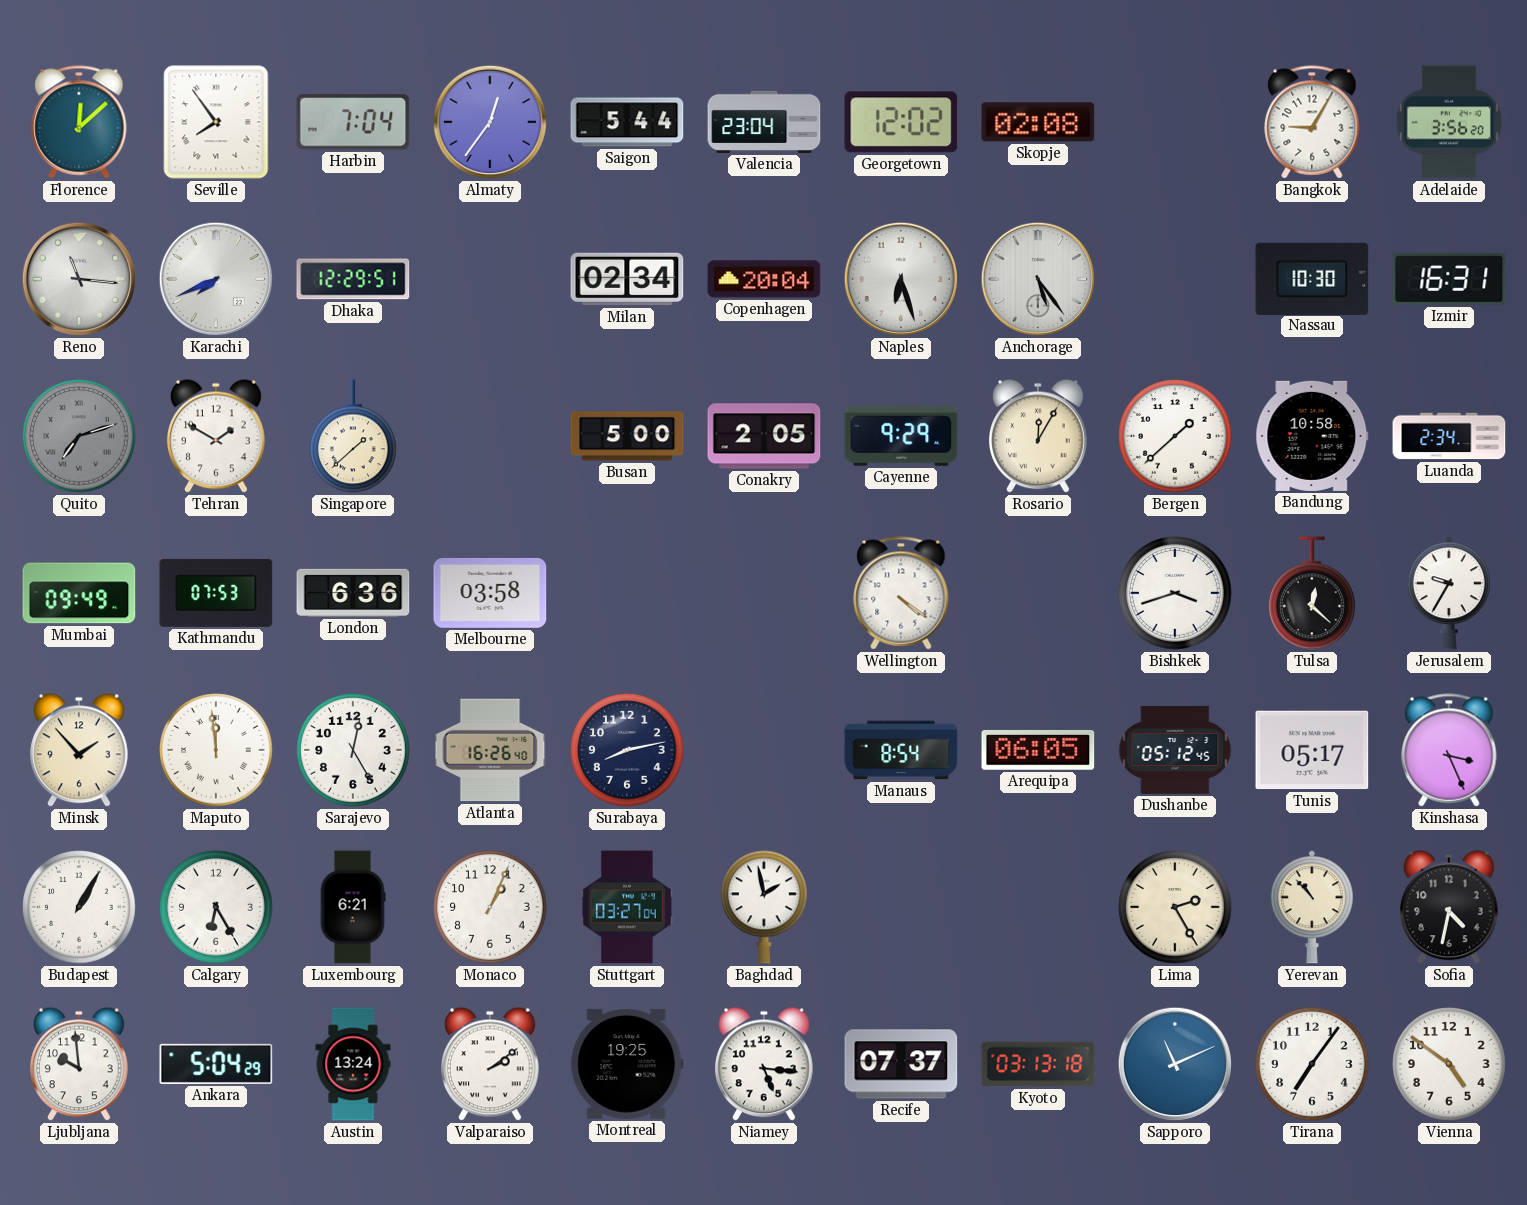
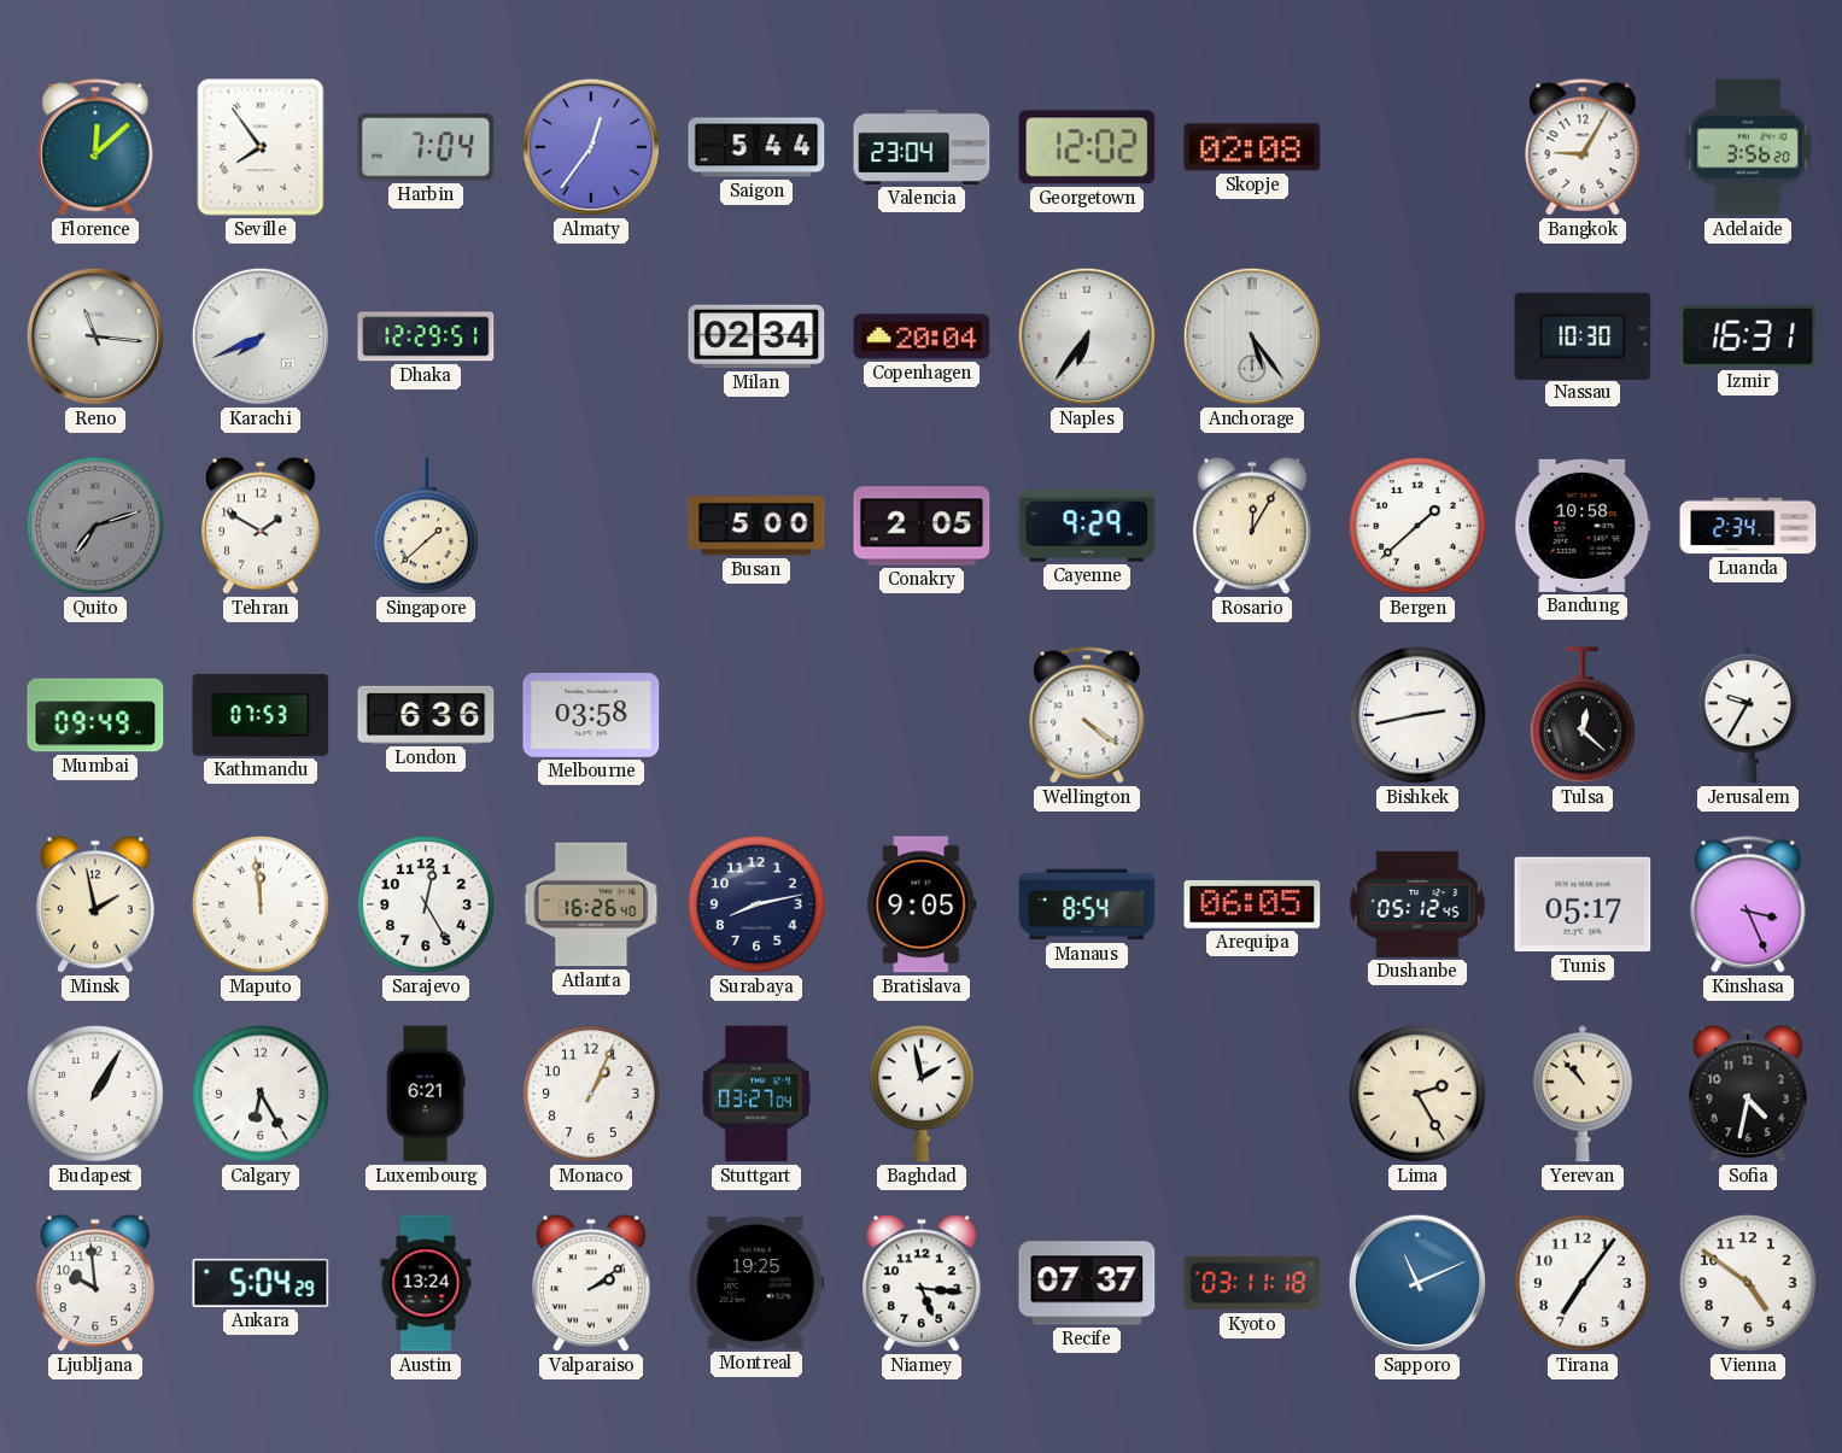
Naples: 6:27 -> 6:36
Bishkek: 3:42 -> 2:43
Minsk: 1:53 -> 1:58
Bratislava: none -> 9:05
Kyoto: 03:13 -> 03:11
